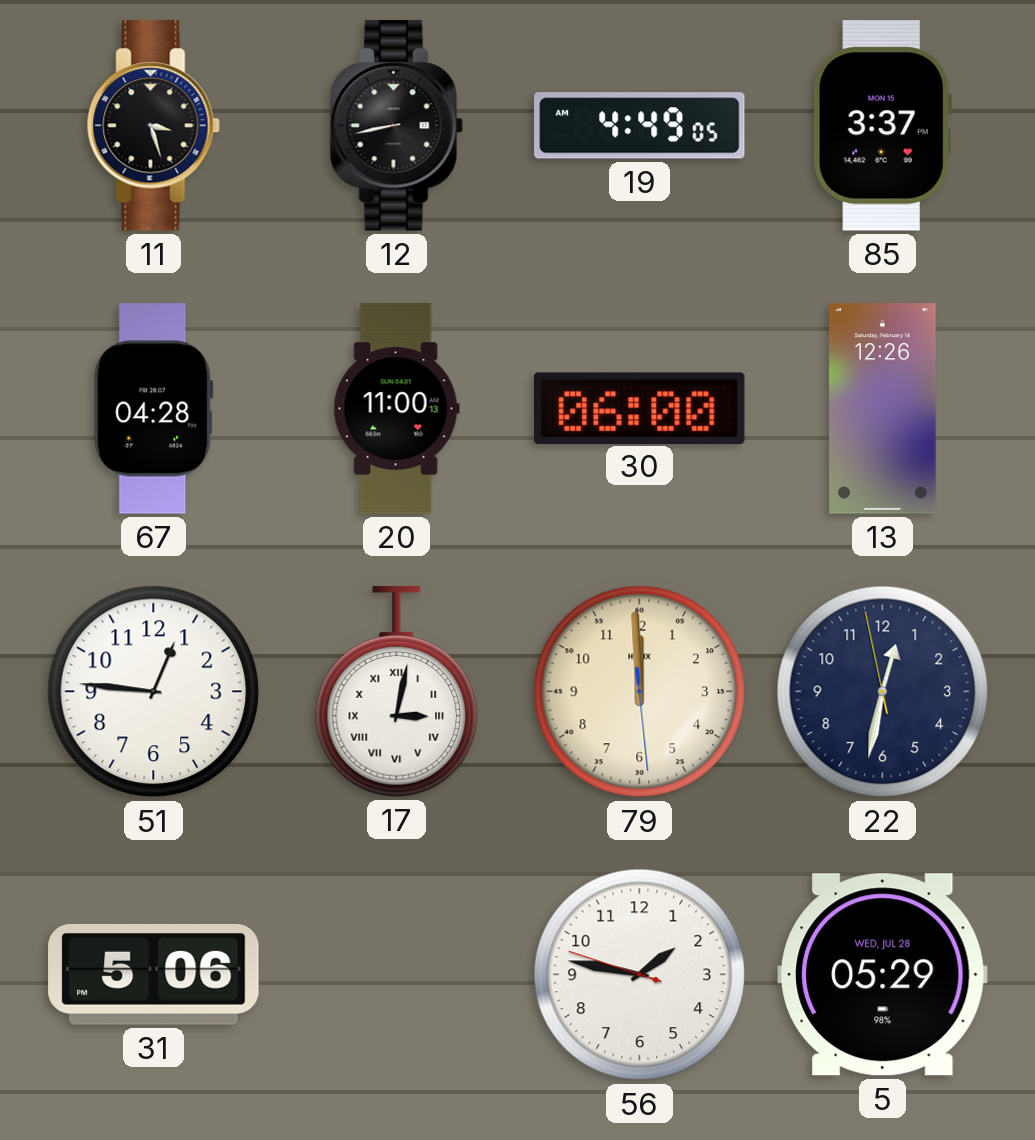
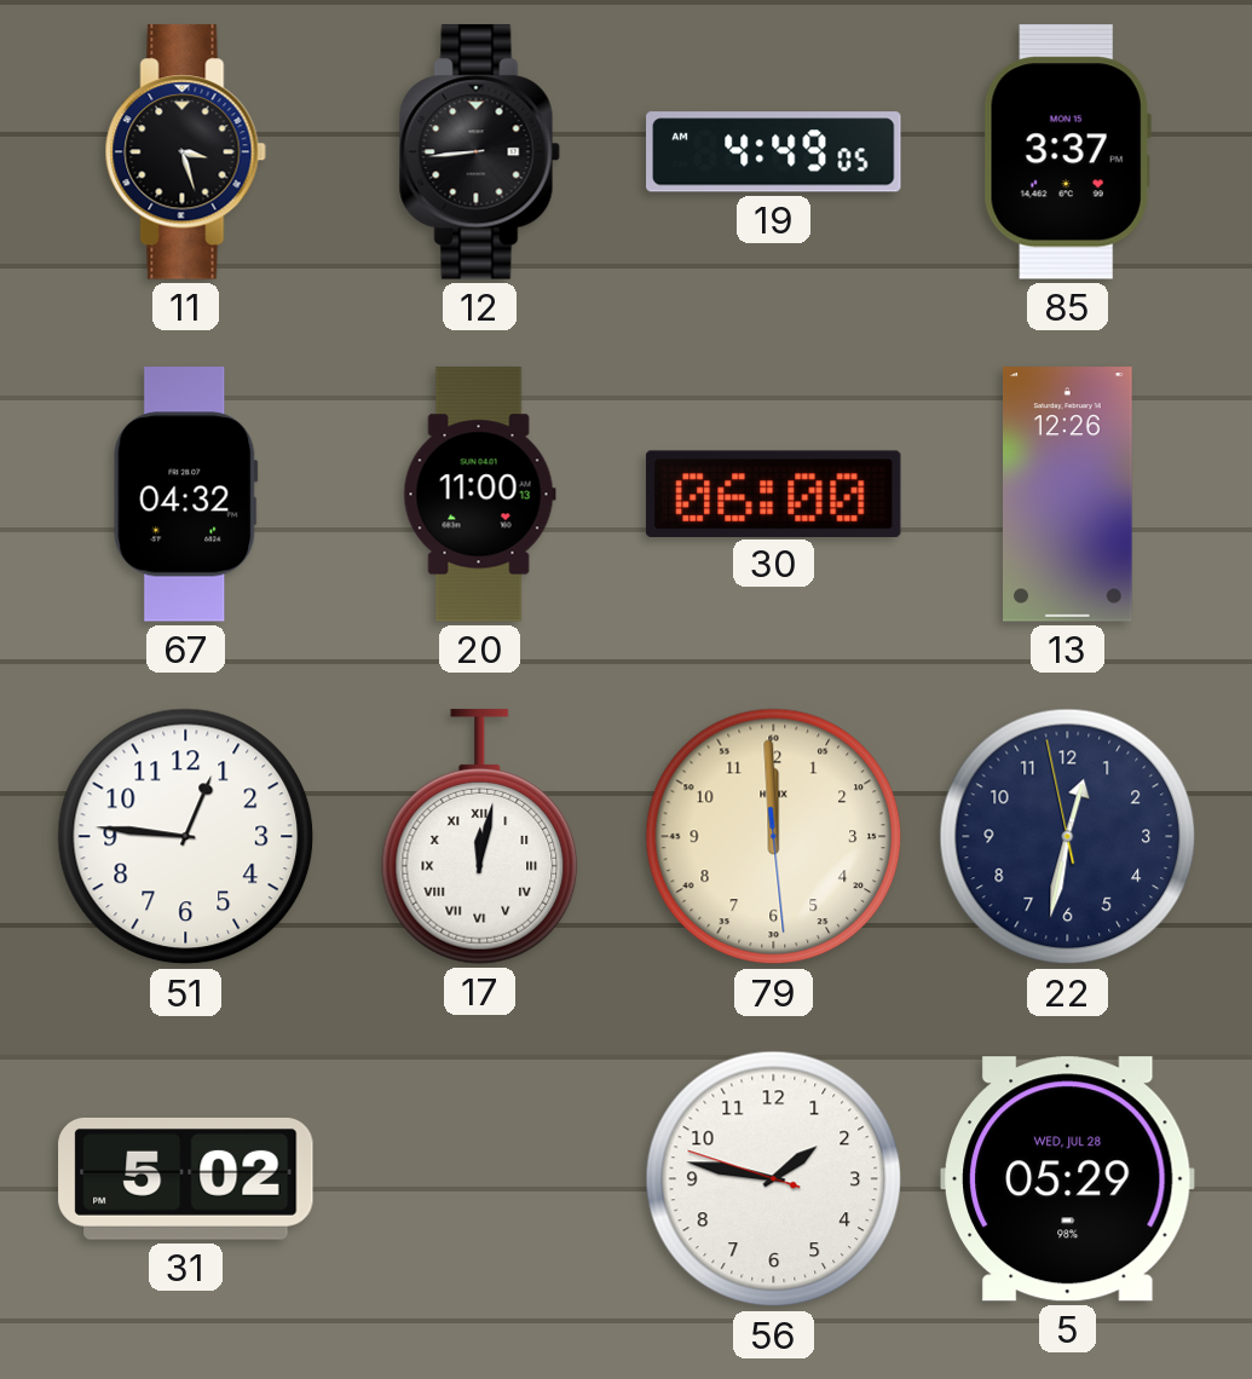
12: 8:43 -> 8:44
67: 04:28 -> 04:32
17: 3:02 -> 12:02
31: 5:06 -> 5:02
